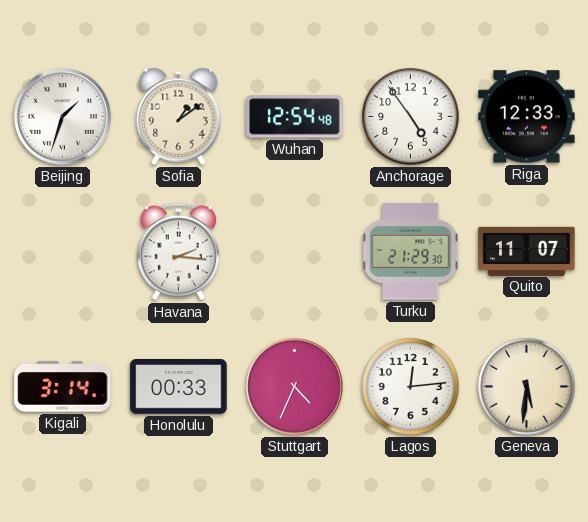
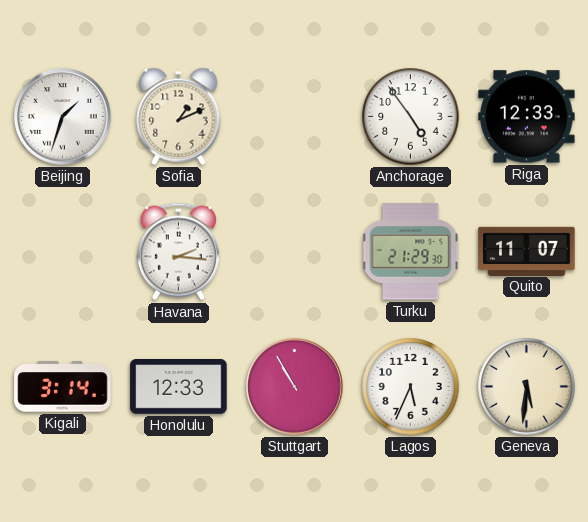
Sofia: 1:09 -> 1:11
Wuhan: 12:54 -> none
Honolulu: 00:33 -> 12:33
Stuttgart: 4:34 -> 10:55
Lagos: 12:14 -> 5:34
